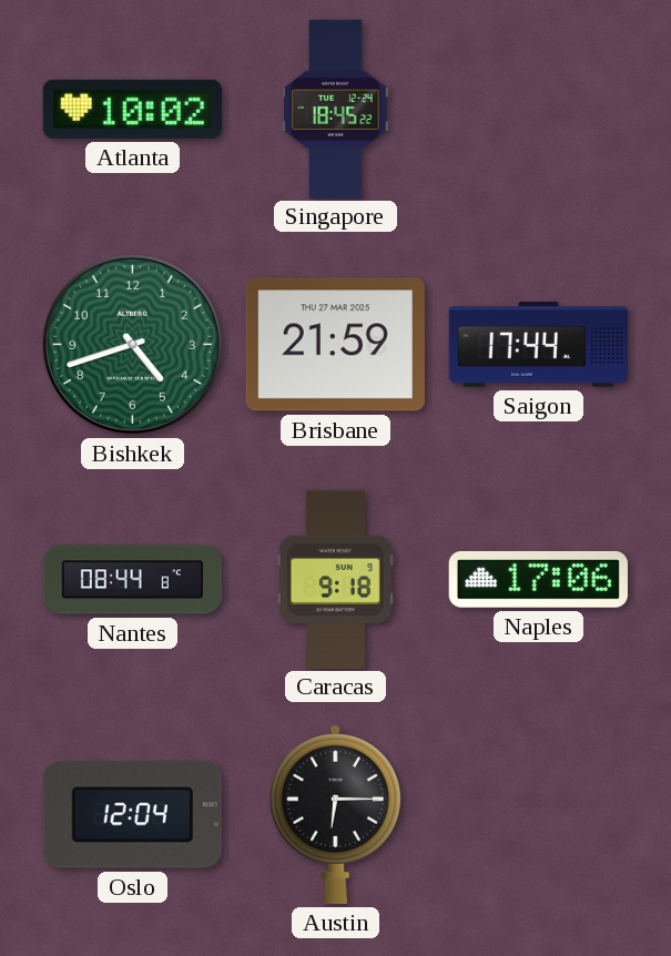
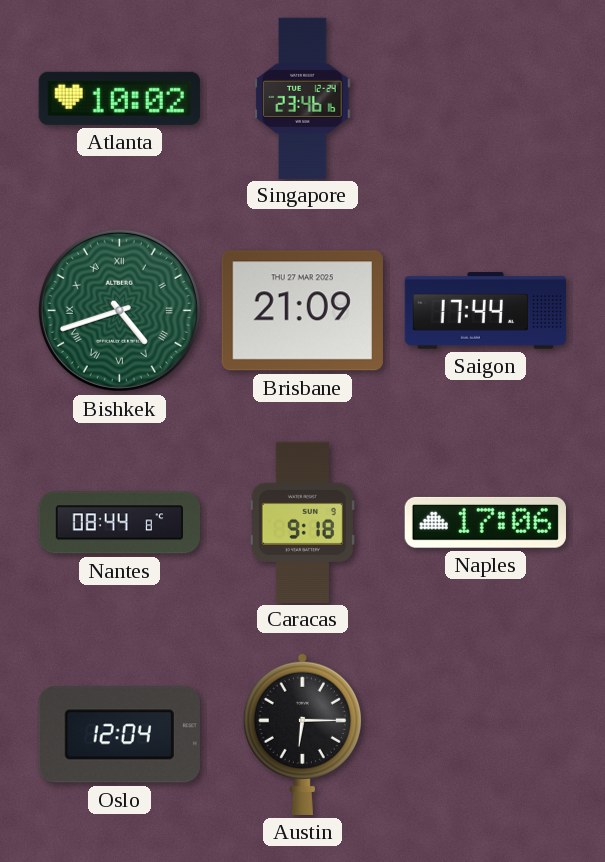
Singapore: 18:45 -> 23:46
Bishkek numerals: Arabic -> Roman
Brisbane: 21:59 -> 21:09
